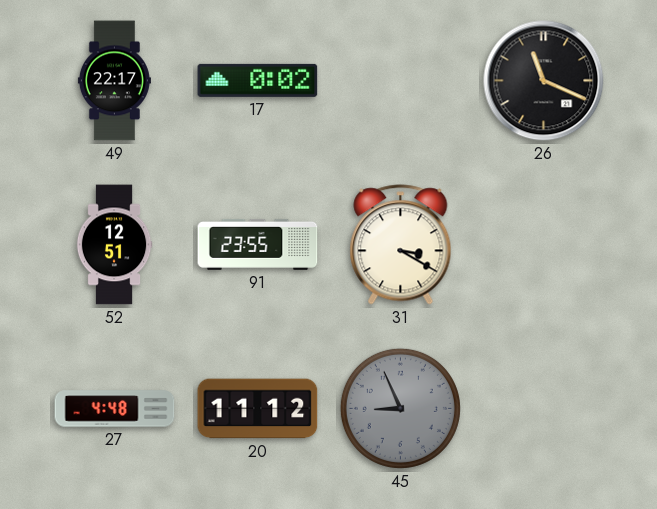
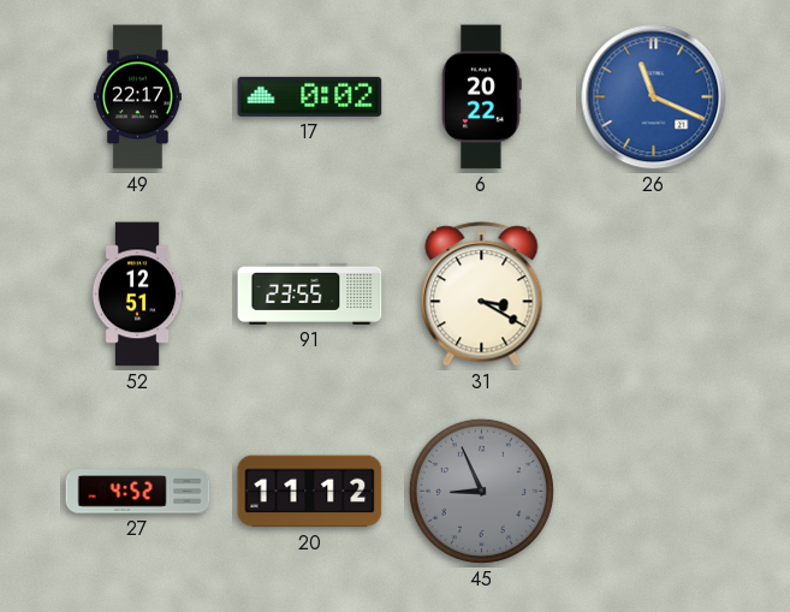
6: none -> 20:22
26 dial: black -> blue
27: 4:48 -> 4:52
